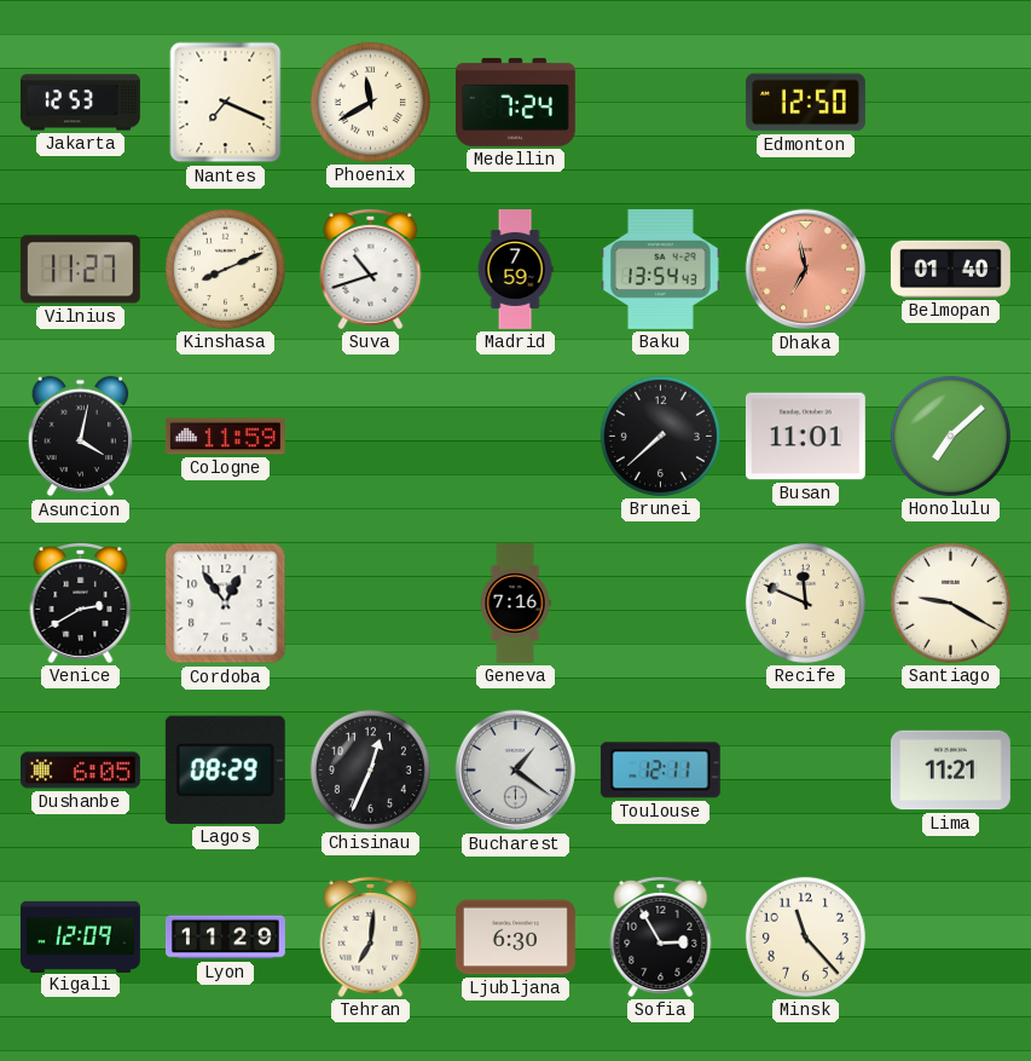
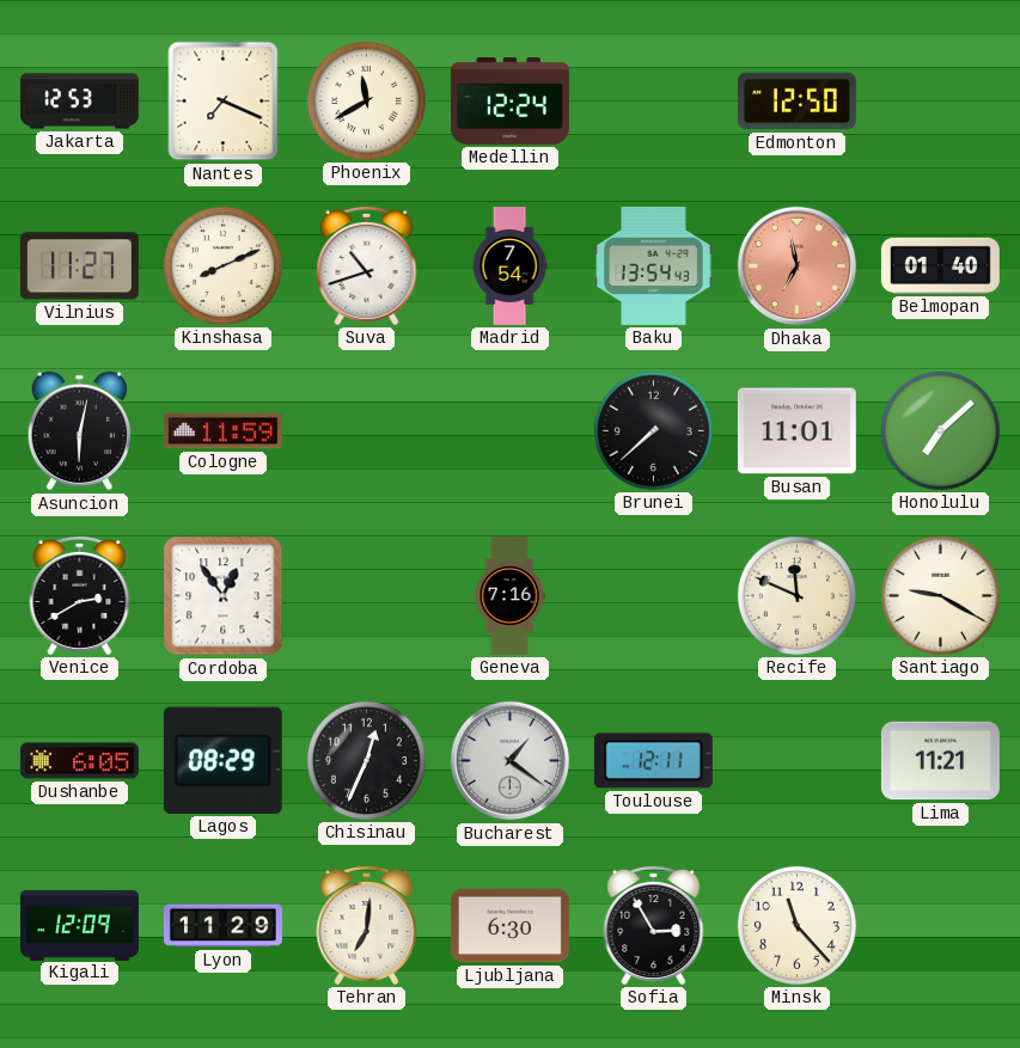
Medellin: 7:24 -> 12:24
Madrid: 7:59 -> 7:54
Asuncion: 4:02 -> 6:02
